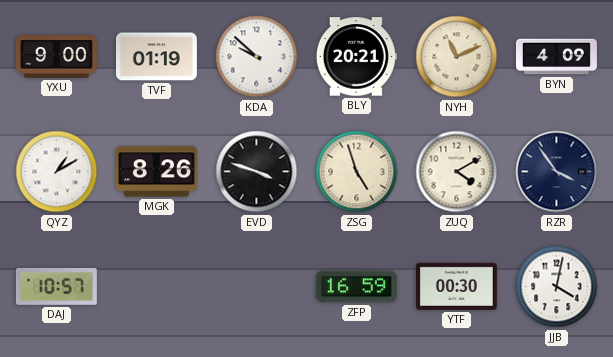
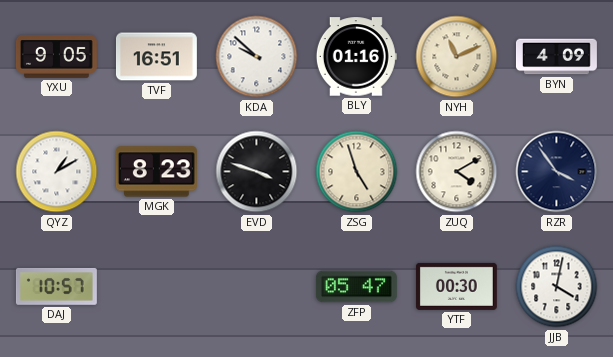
YXU: 9:00 -> 9:05
TVF: 01:19 -> 16:51
BLY: 20:21 -> 01:16
MGK: 8:26 -> 8:23
ZFP: 16:59 -> 05:47
